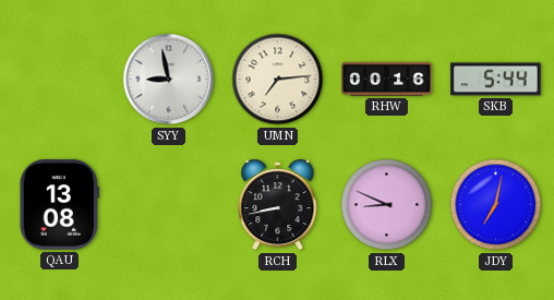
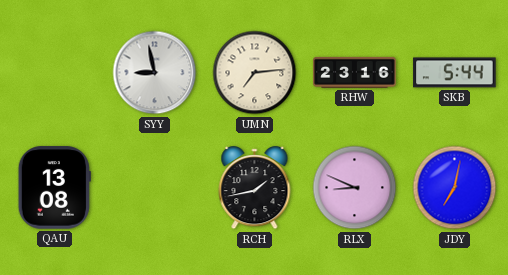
RHW: 00:16 -> 23:16
RCH: 8:43 -> 1:43
